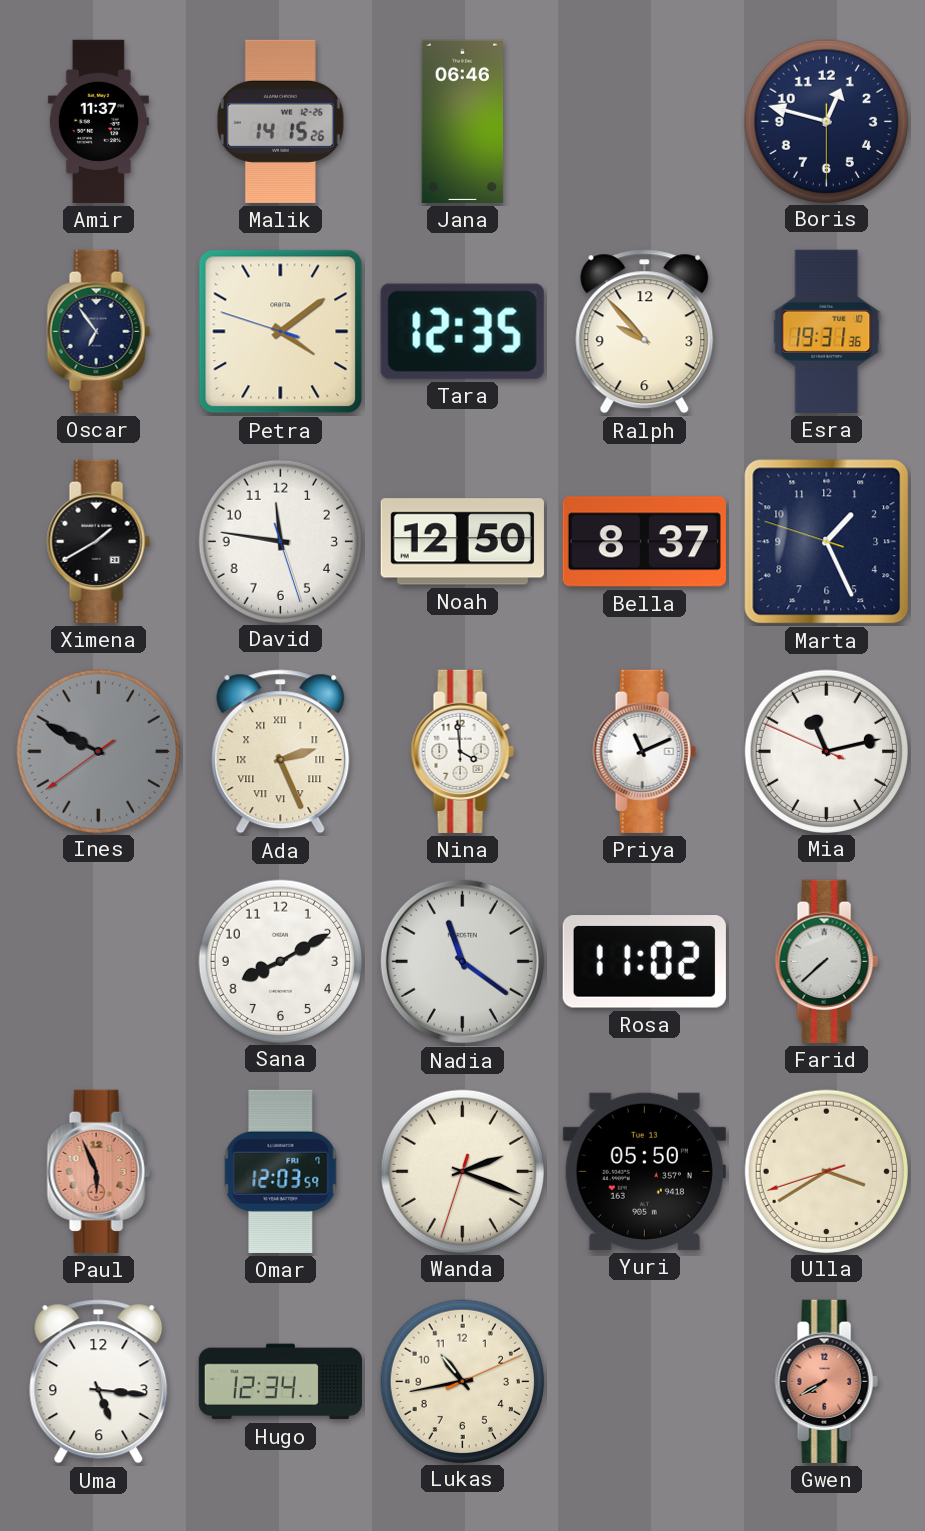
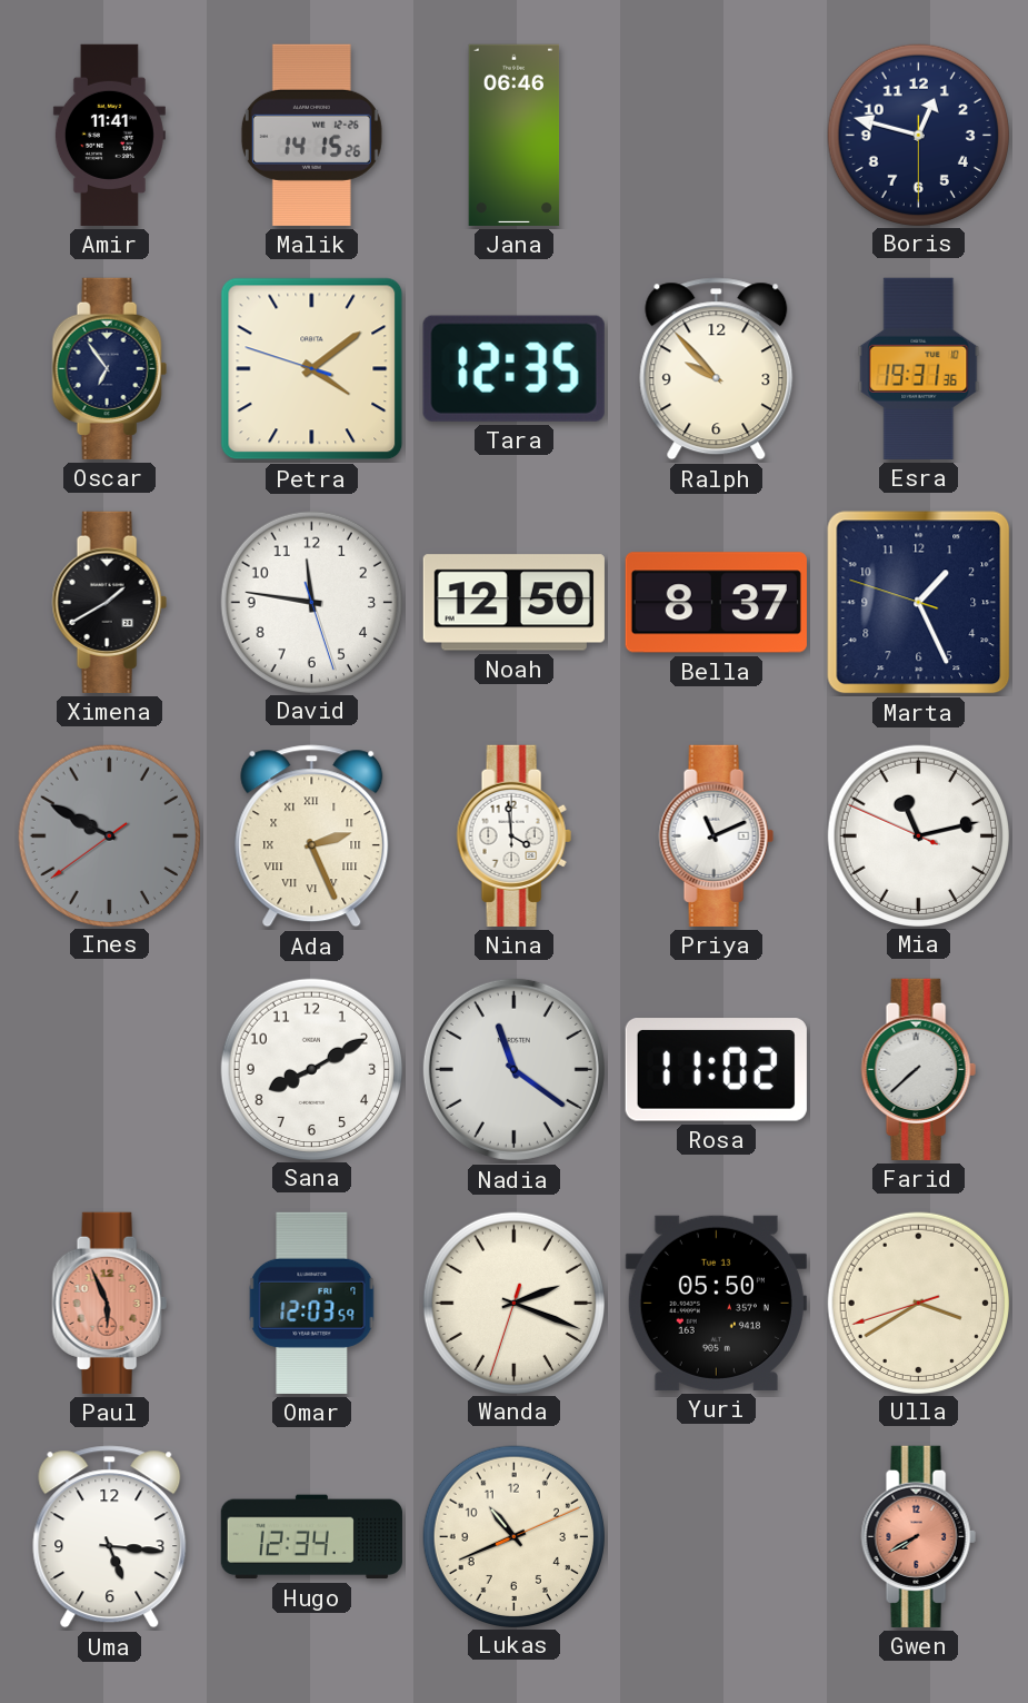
Amir: 11:37 -> 11:41
Lukas: 10:43 -> 10:41
